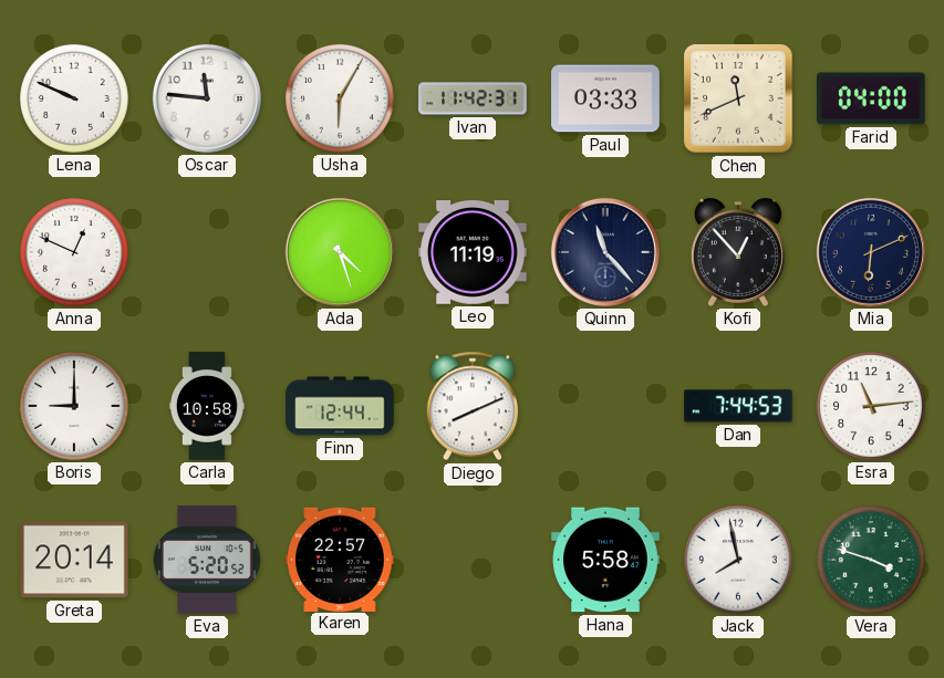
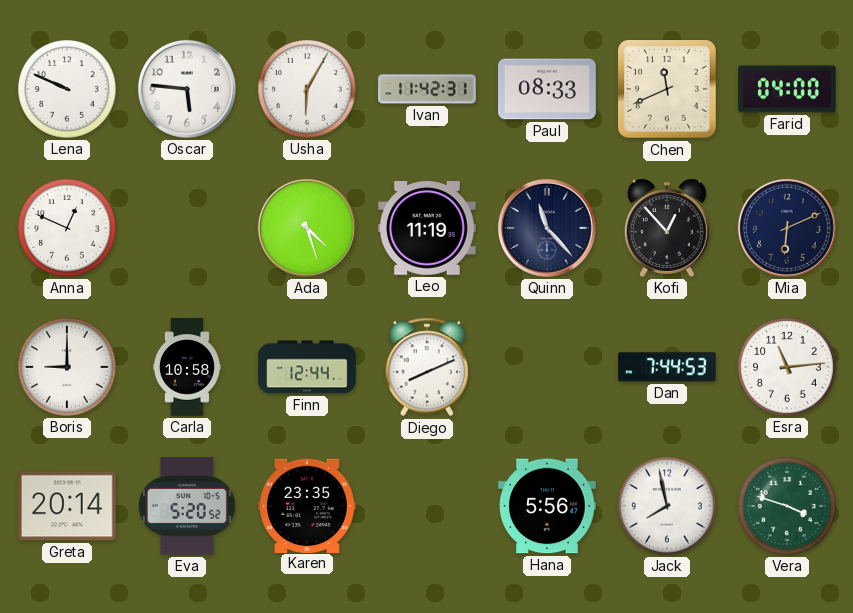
Oscar: 11:46 -> 5:46
Paul: 03:33 -> 08:33
Karen: 22:57 -> 23:35
Hana: 5:58 -> 5:56
